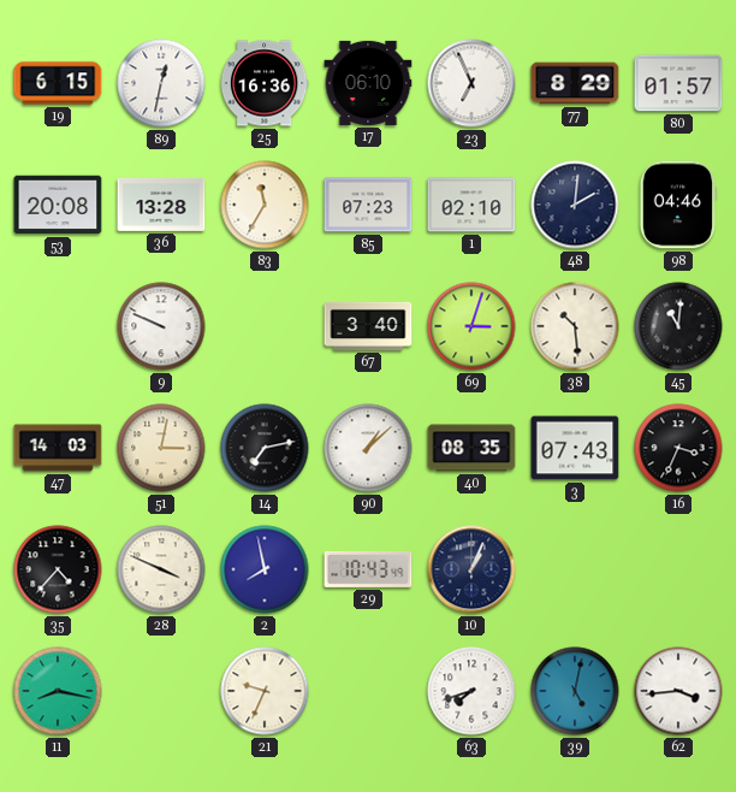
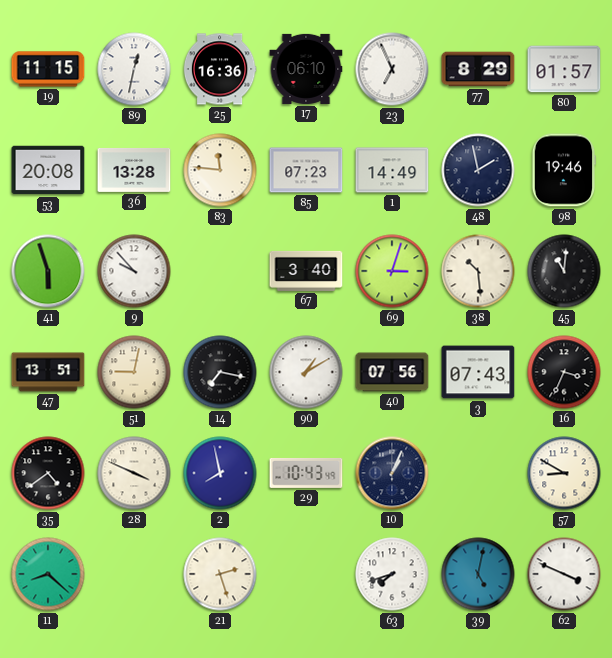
19: 6:15 -> 11:15
83: 11:35 -> 11:46
1: 02:10 -> 14:49
48: 2:01 -> 1:58
98: 04:46 -> 19:46
41: none -> 5:57
9: 9:49 -> 9:53
47: 14:03 -> 13:51
51: 3:02 -> 9:02
14: 7:13 -> 7:17
90: 1:08 -> 1:10
40: 08:35 -> 07:56
35: 4:37 -> 4:39
57: none -> 8:50
11: 8:17 -> 8:22
21: 9:34 -> 2:27
62: 3:44 -> 3:49
